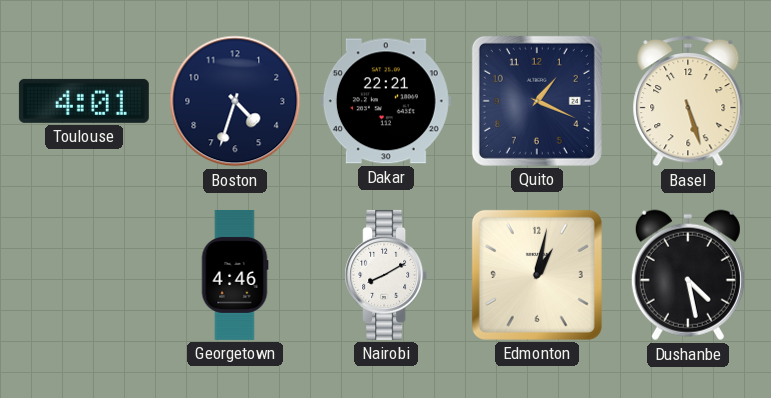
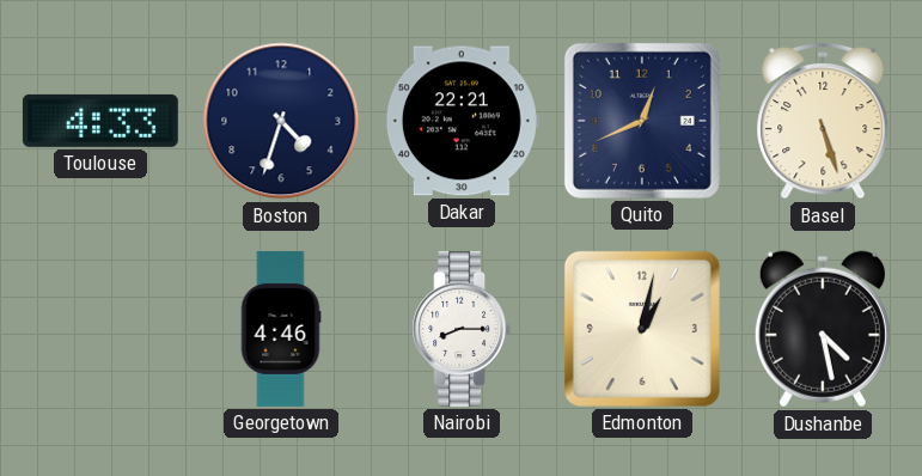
Toulouse: 4:01 -> 4:33
Quito: 1:19 -> 12:41
Nairobi: 8:10 -> 8:15
